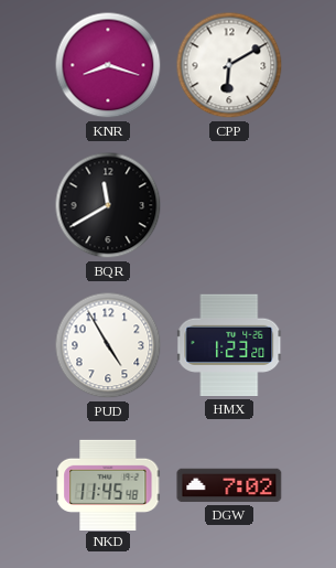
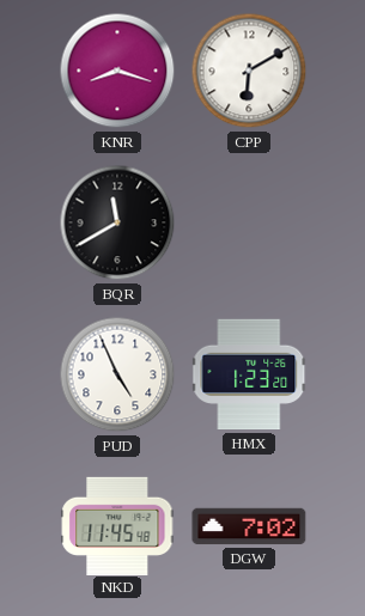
PUD: 4:55 -> 4:56
